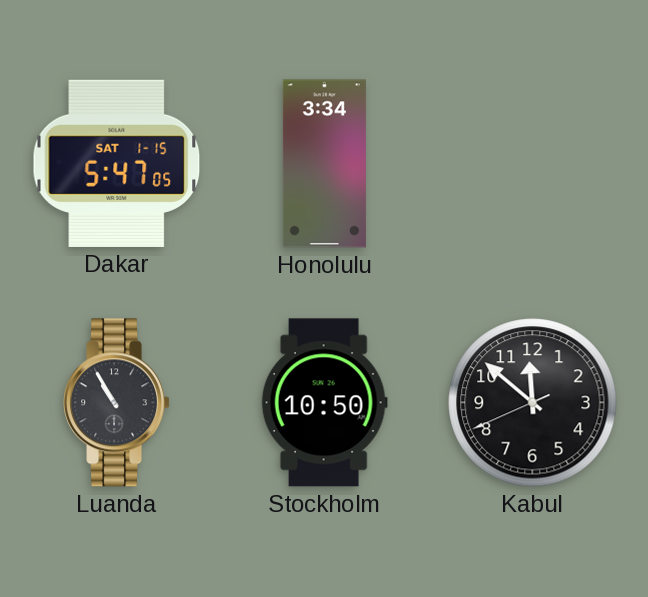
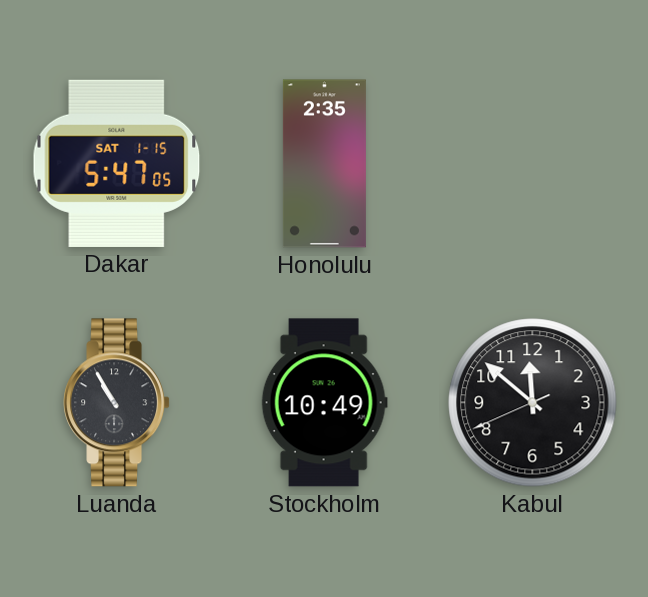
Honolulu: 3:34 -> 2:35
Stockholm: 10:50 -> 10:49
